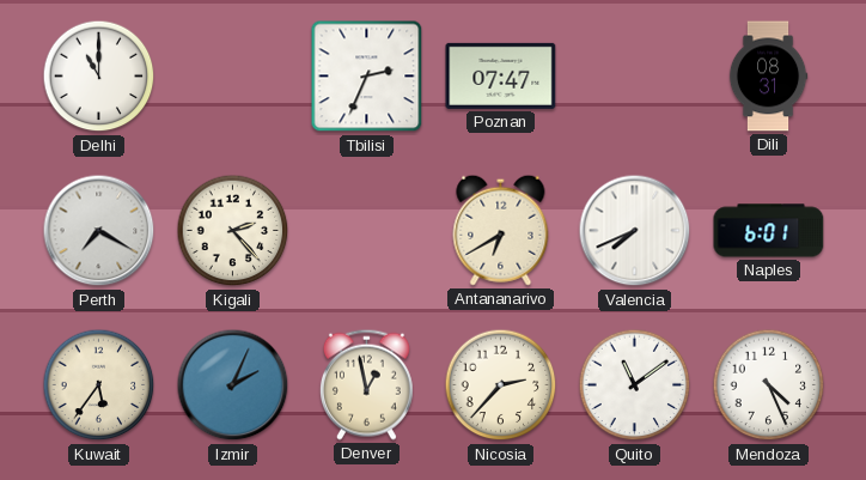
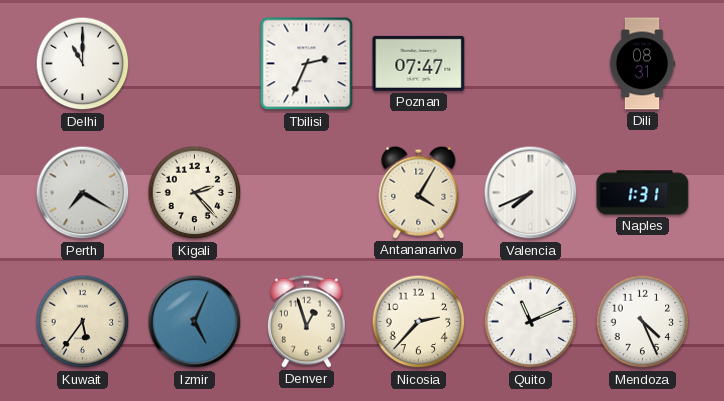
Antananarivo: 6:40 -> 4:05
Naples: 6:01 -> 1:31
Izmir: 2:04 -> 5:04
Denver: 12:58 -> 12:57
Quito: 11:09 -> 11:11
